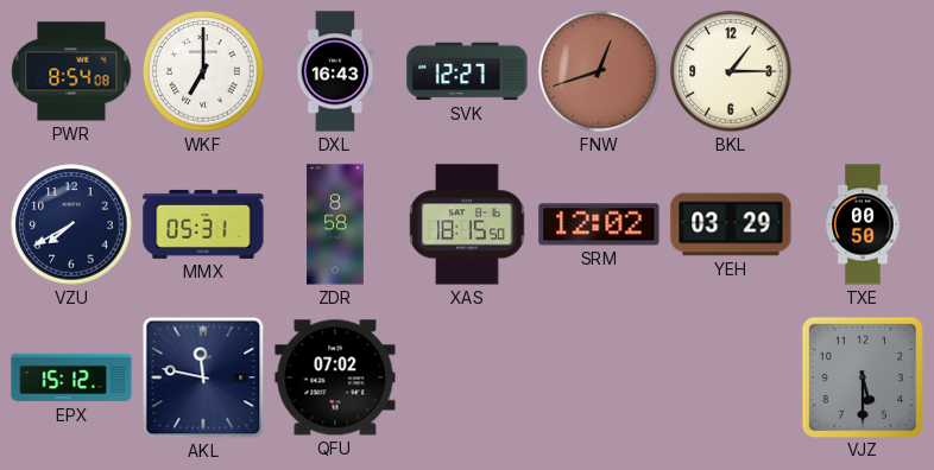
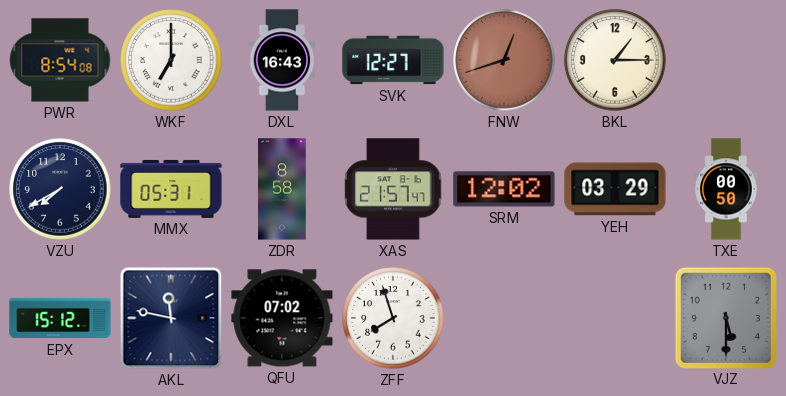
XAS: 18:15 -> 21:57
ZFF: none -> 7:57
